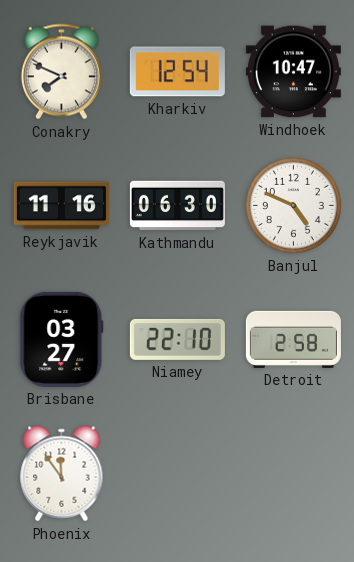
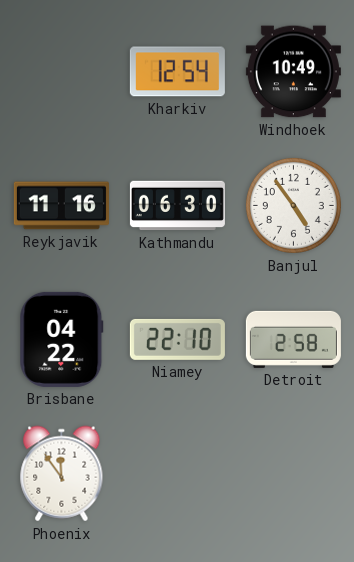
Conakry: 7:49 -> none
Windhoek: 10:47 -> 10:49
Banjul: 4:49 -> 4:54
Brisbane: 03:27 -> 04:22
